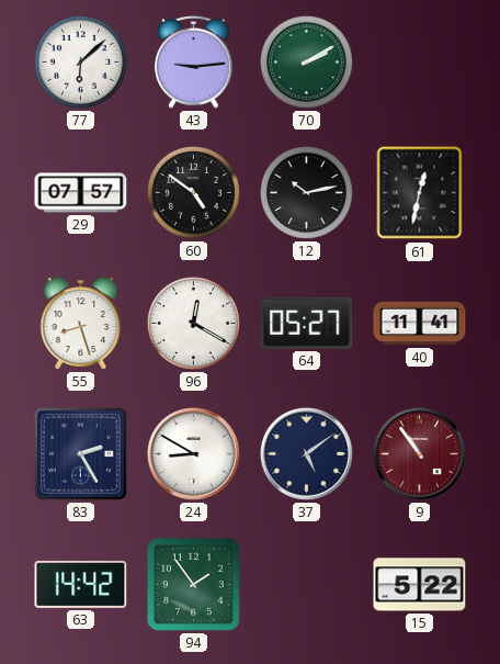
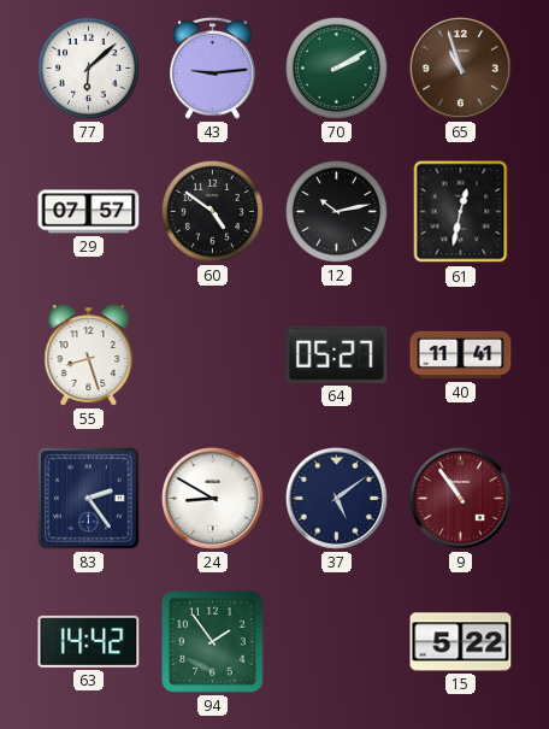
65: none -> 10:57
96: 12:20 -> none
83: 2:25 -> 2:24
